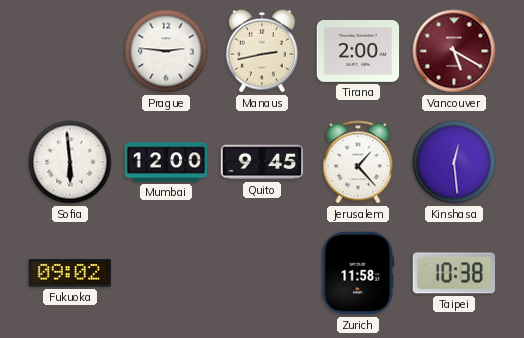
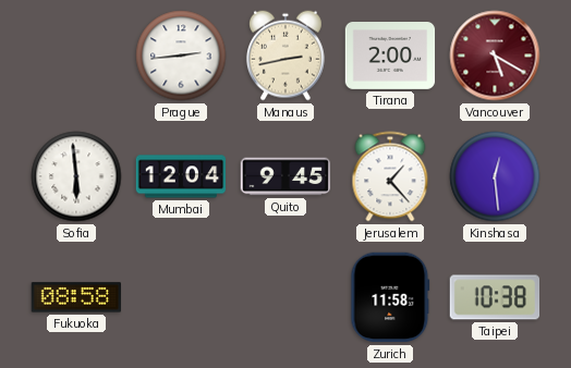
Prague: 2:46 -> 2:44
Mumbai: 12:00 -> 12:04
Fukuoka: 09:02 -> 08:58
